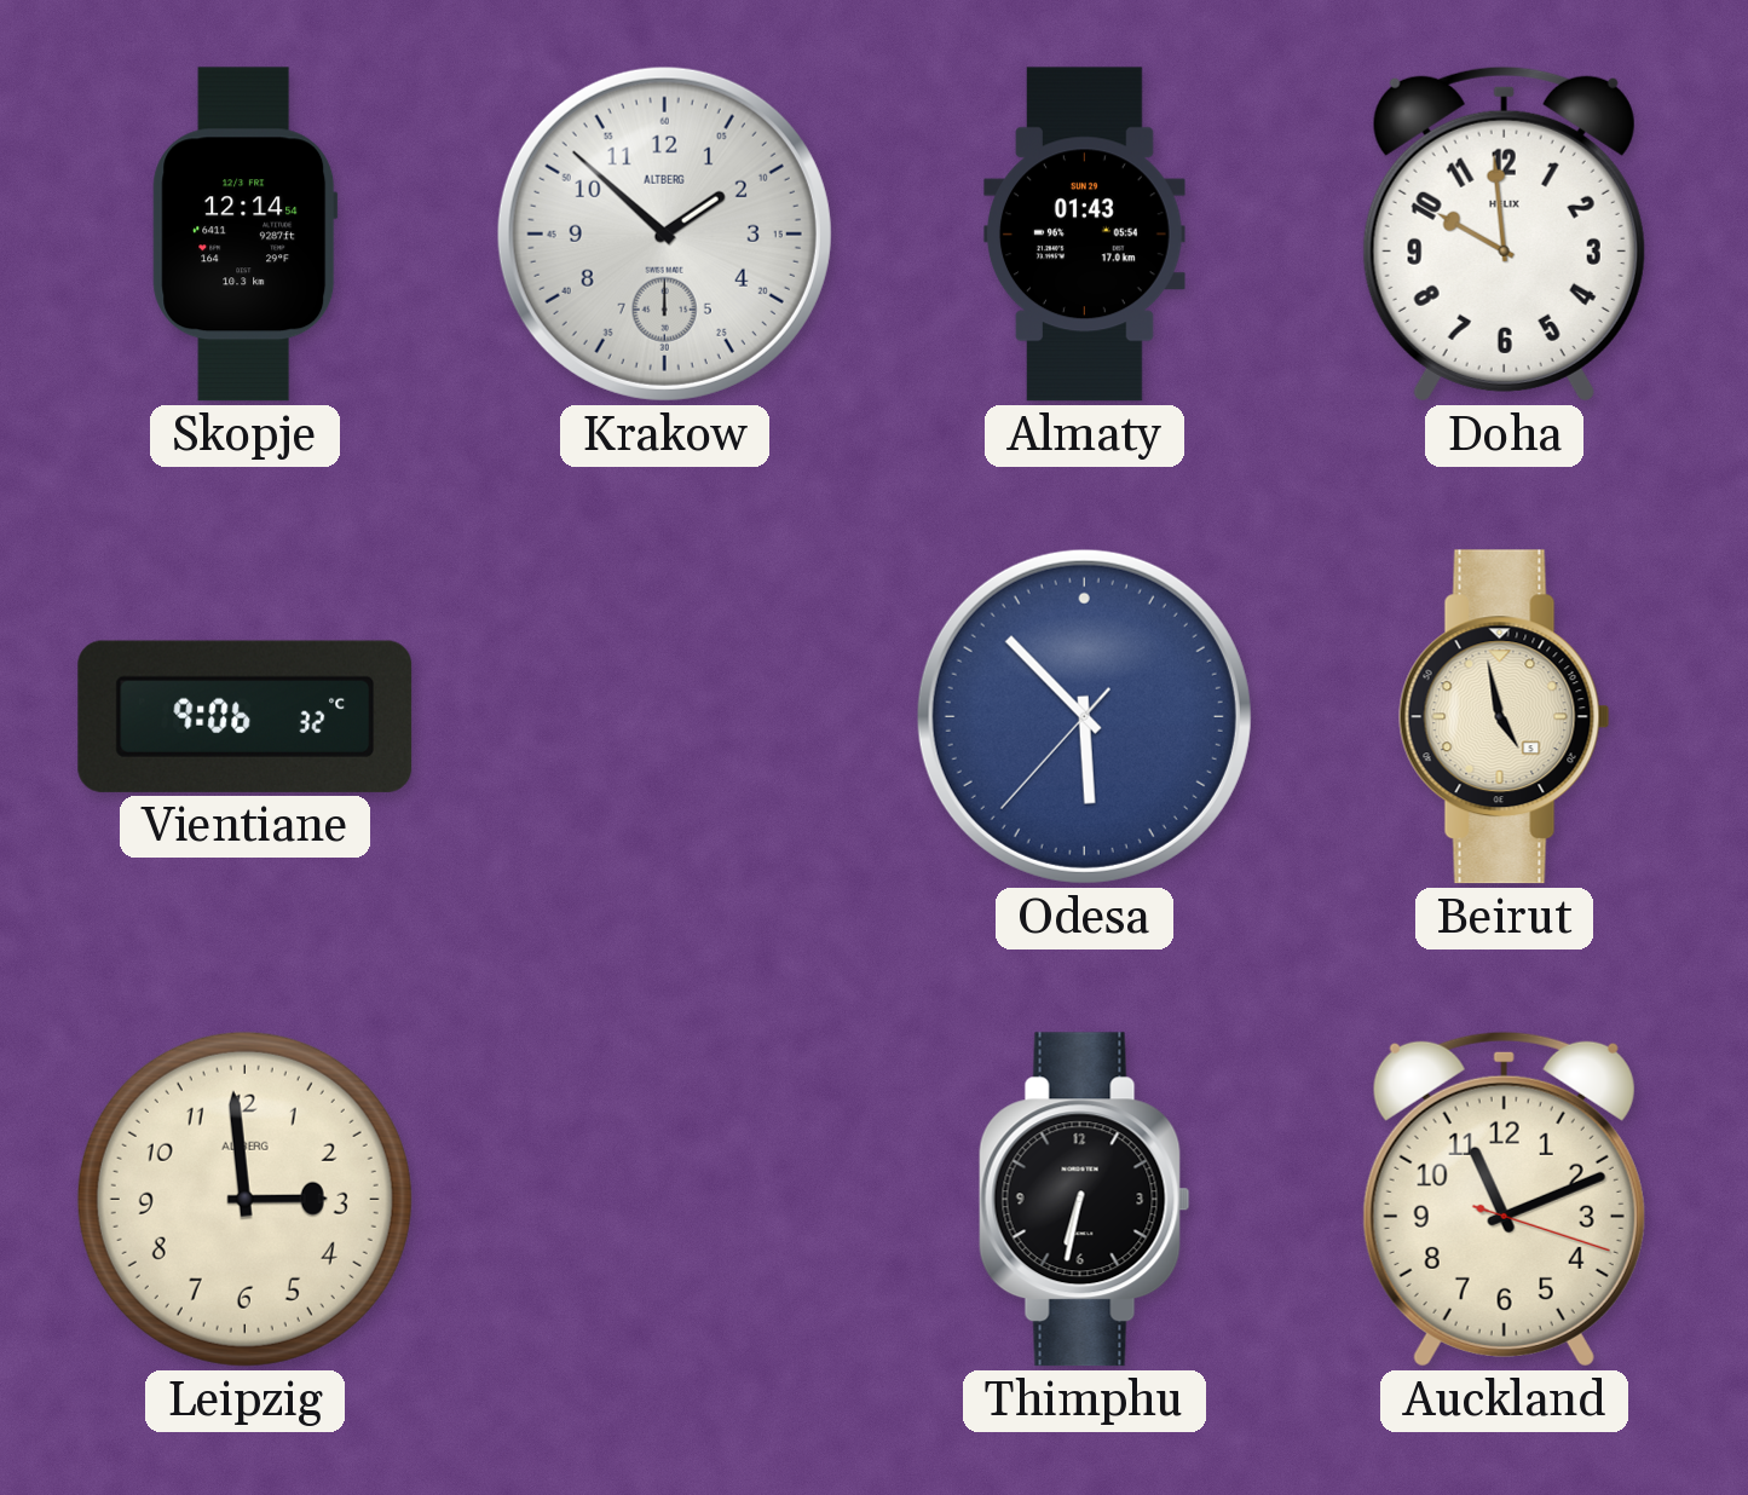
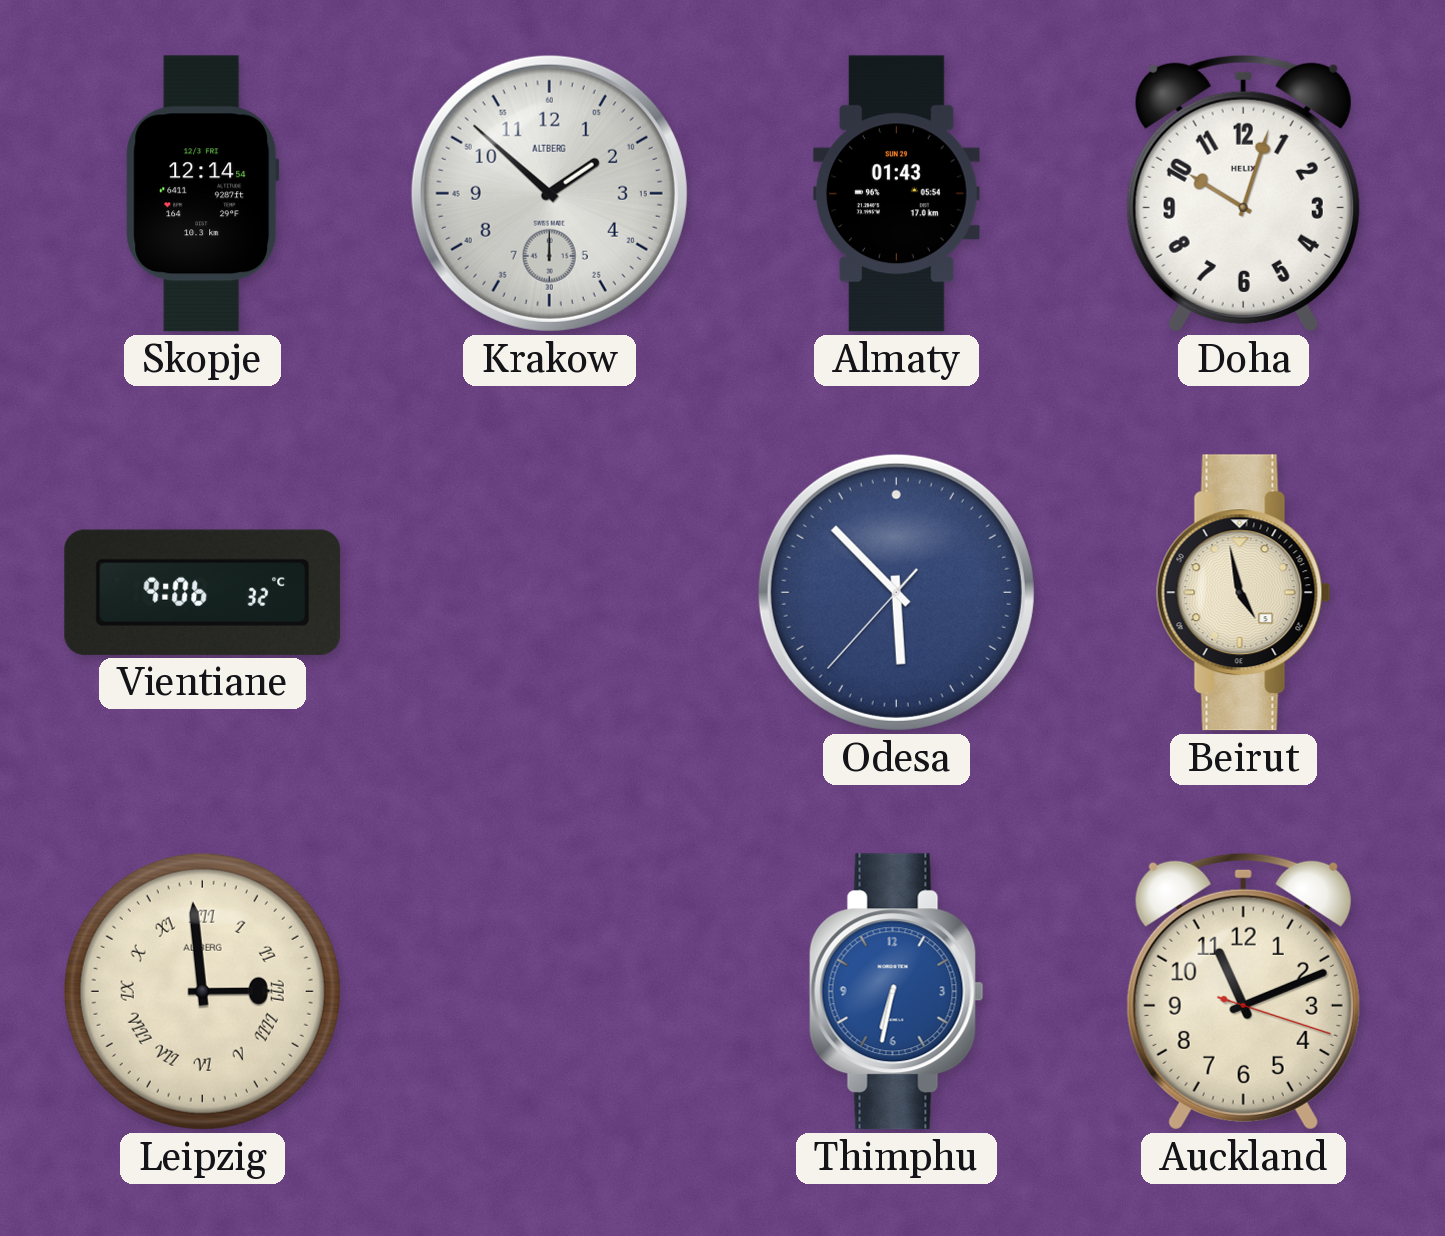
Doha: 9:59 -> 10:03
Leipzig numerals: Arabic -> Roman
Thimphu dial: black -> blue
